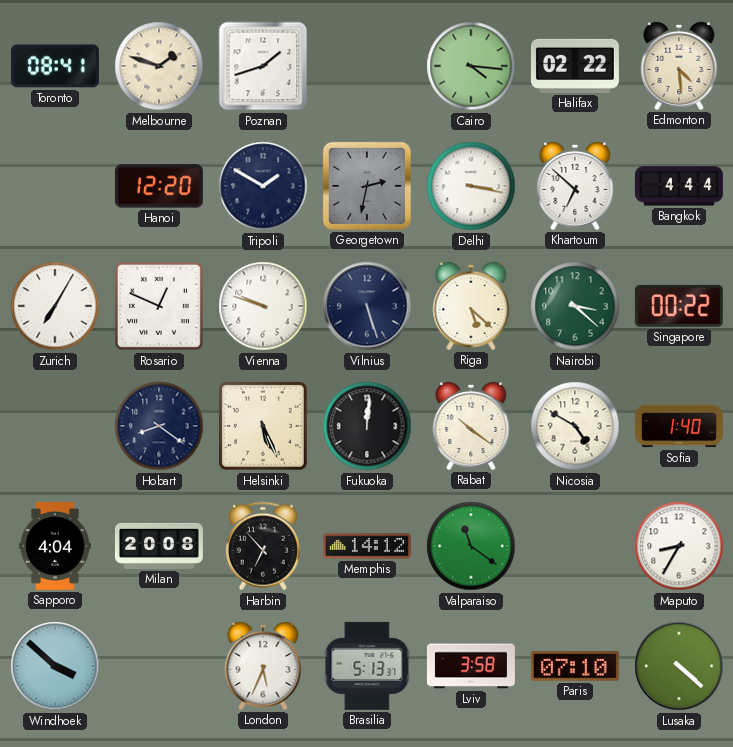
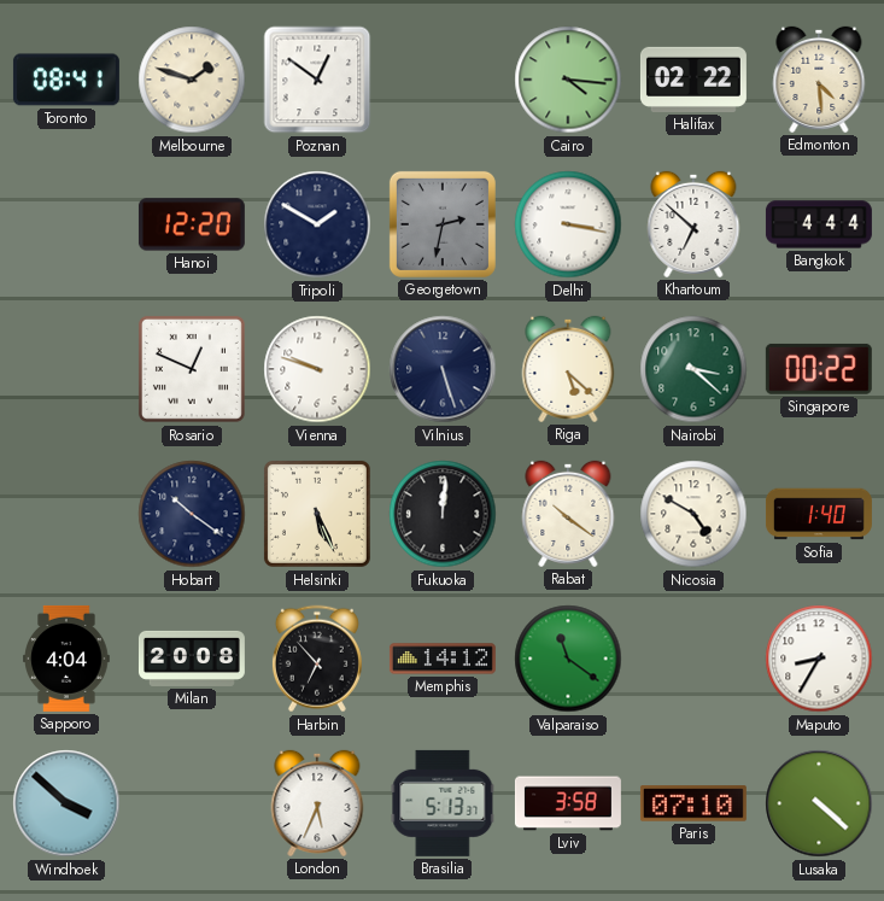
Poznan: 1:42 -> 12:51
Zurich: 7:05 -> none
Hobart: 8:21 -> 10:21
